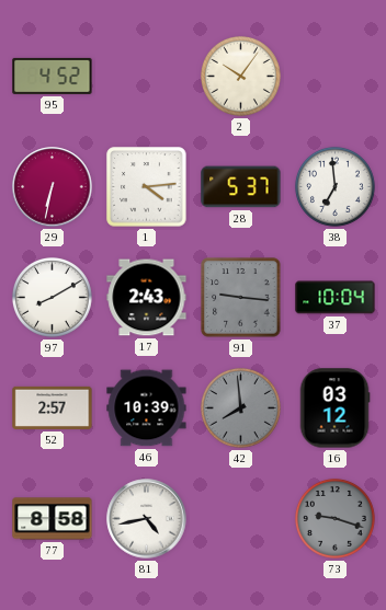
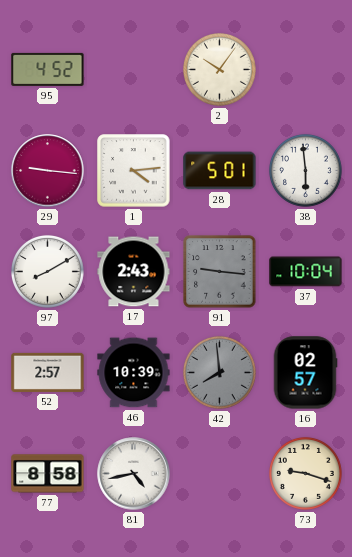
29: 6:32 -> 9:16
28: 5:37 -> 5:01
38: 6:59 -> 5:59
16: 03:12 -> 02:57
73 dial: grey -> cream
